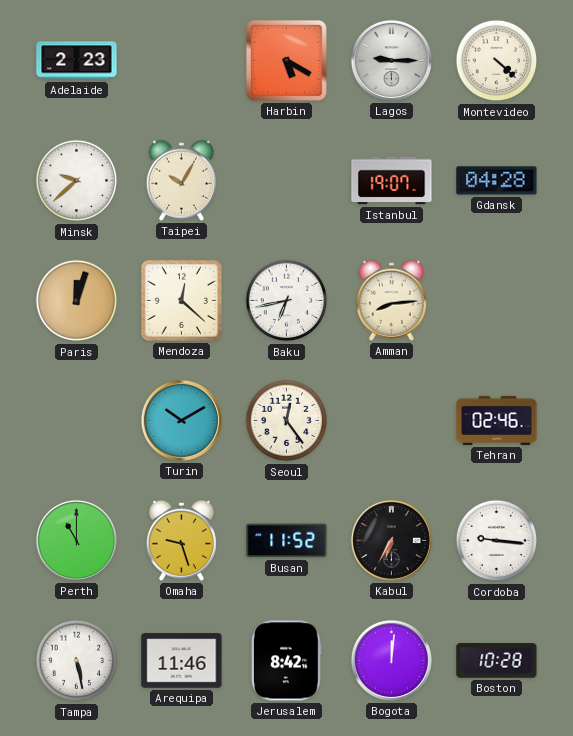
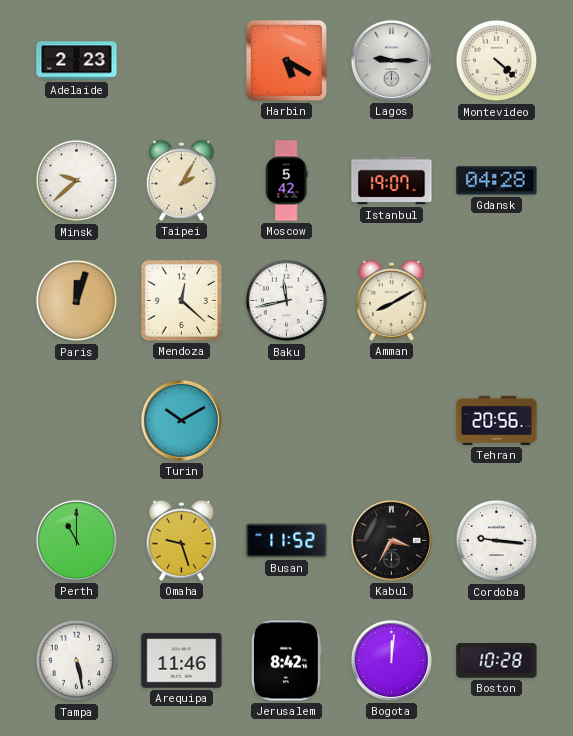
Taipei: 10:05 -> 2:05
Moscow: none -> 5:42
Baku: 6:43 -> 11:43
Amman: 8:14 -> 8:10
Seoul: 12:24 -> none
Tehran: 02:46 -> 20:56
Kabul: 6:35 -> 3:35
